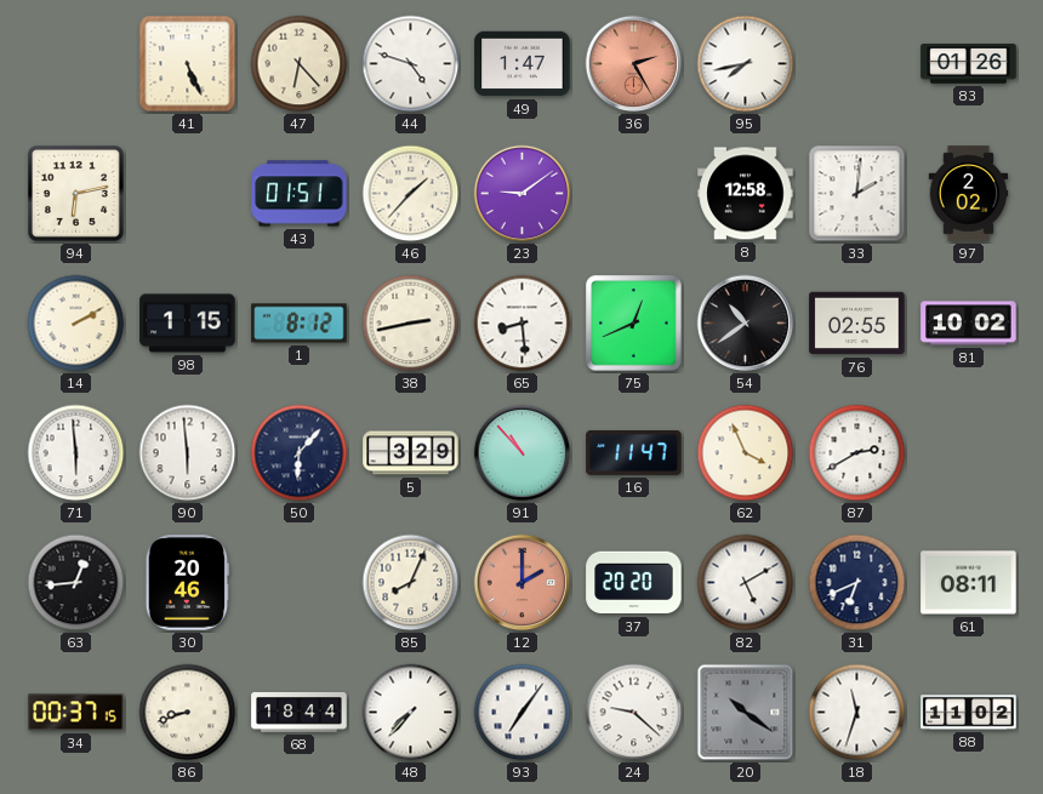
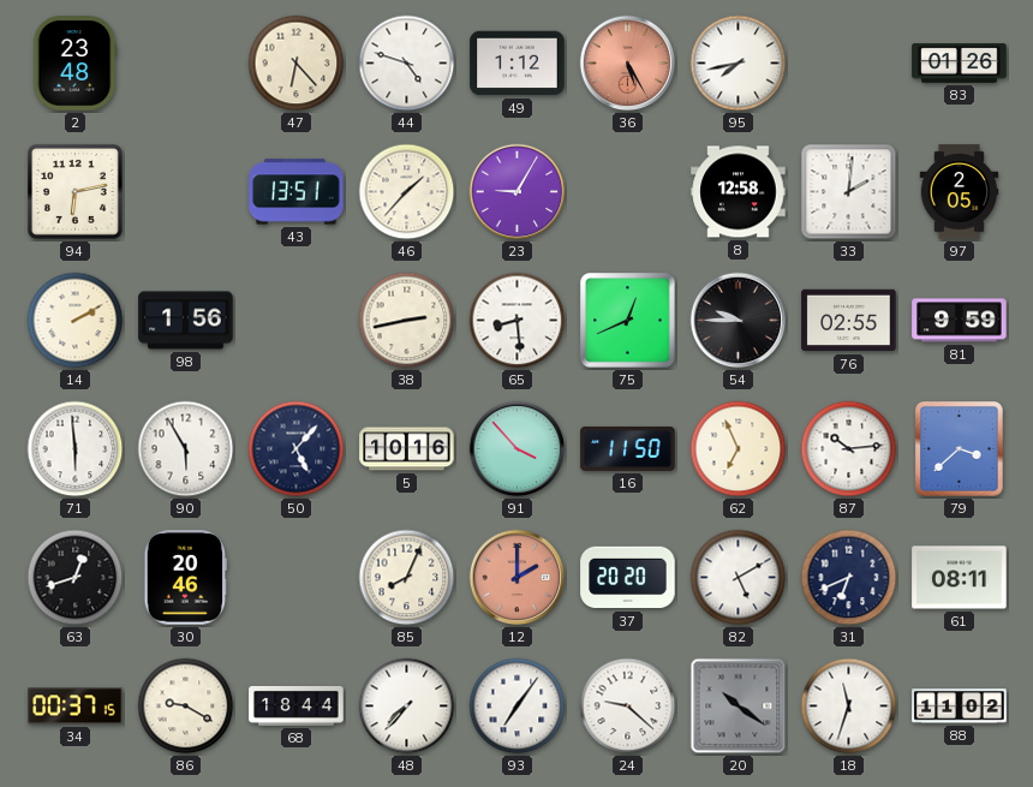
2: none -> 23:48
41: 5:26 -> none
49: 1:47 -> 1:12
36: 2:25 -> 5:25
43: 01:51 -> 13:51
23: 9:09 -> 9:05
97: 2:02 -> 2:05
98: 1:15 -> 1:56
1: 8:12 -> none
54: 10:39 -> 9:45
81: 10:02 -> 9:59
90: 5:59 -> 5:55
50: 6:07 -> 5:07
5: 3:29 -> 10:16
91: 10:53 -> 3:53
16: 11:47 -> 11:50
62: 3:56 -> 6:56
87: 2:40 -> 10:14
79: none -> 3:38
63: 12:44 -> 12:42
86: 8:42 -> 9:20
